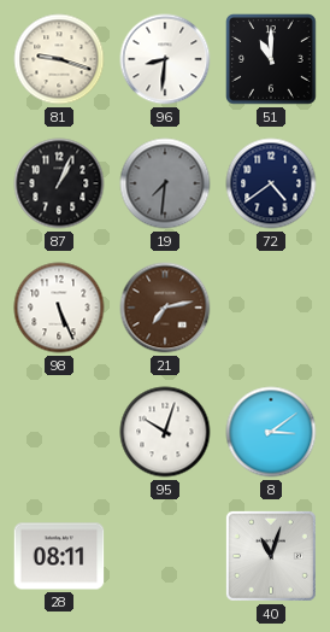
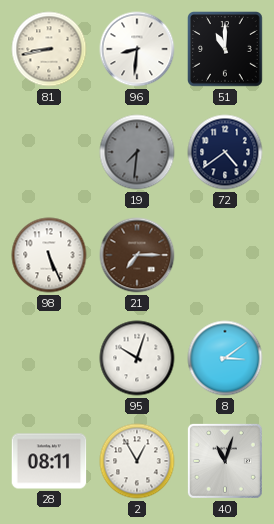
81: 9:18 -> 8:43
87: 1:04 -> none
21: 7:13 -> 7:15
2: none -> 12:55
